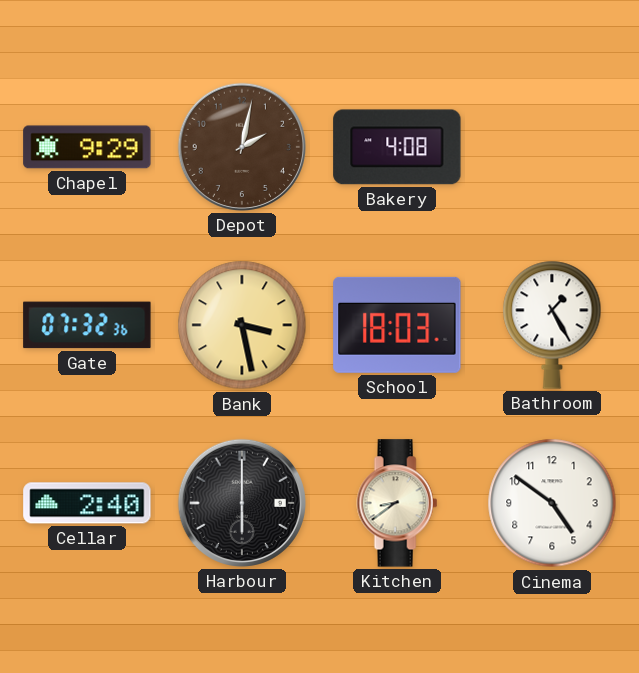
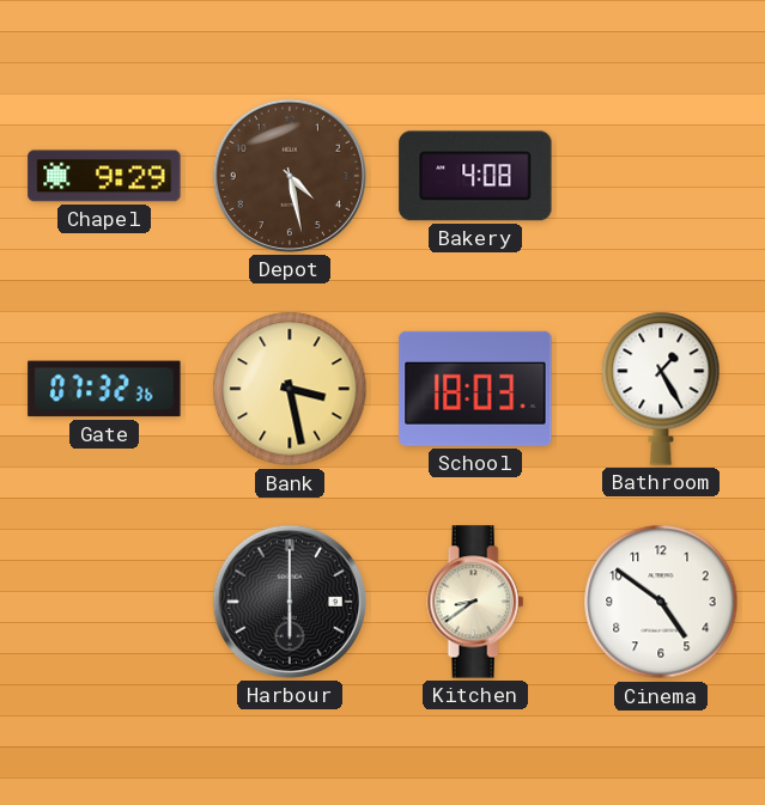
Depot: 2:02 -> 4:28
Cellar: 2:40 -> none
